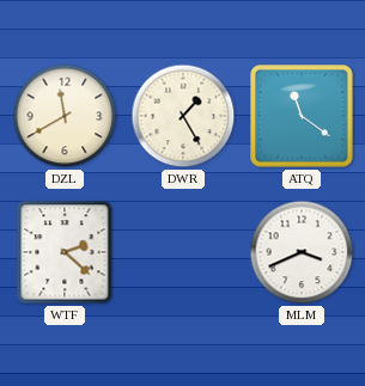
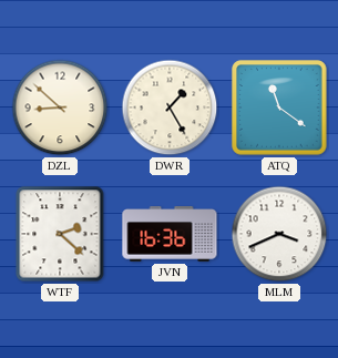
DZL: 11:40 -> 8:52
JVN: none -> 16:36
